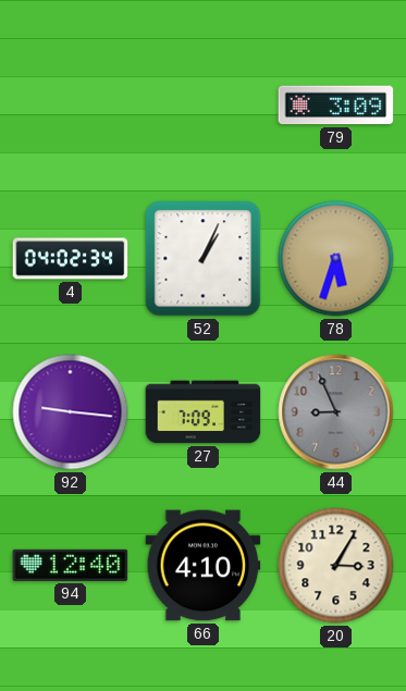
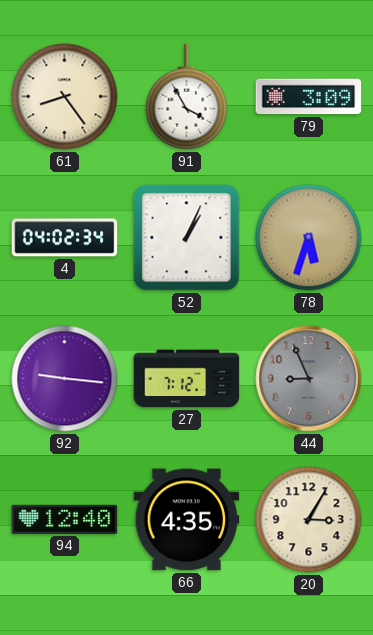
61: none -> 8:24
91: none -> 3:55
27: 7:09 -> 7:12
66: 4:10 -> 4:35
